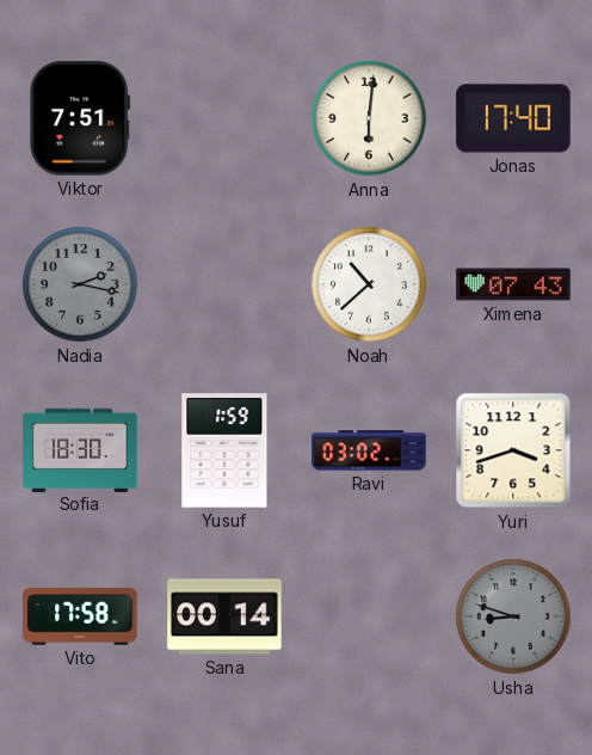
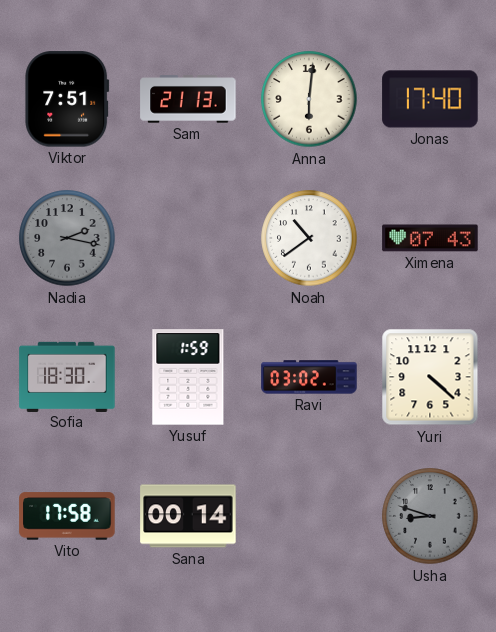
Sam: none -> 21:13
Noah: 10:38 -> 10:39
Yuri: 3:42 -> 4:22
